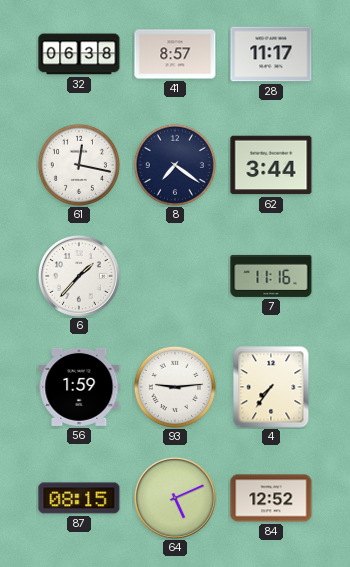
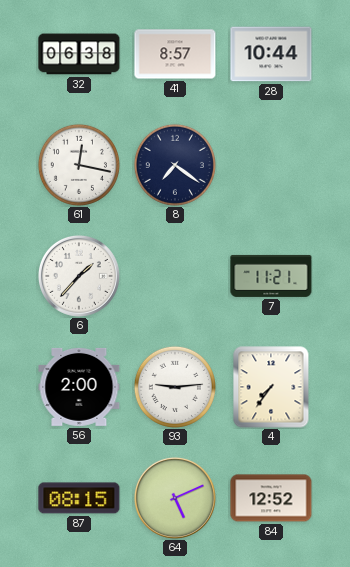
28: 11:17 -> 10:44
62: 3:44 -> none
7: 11:16 -> 11:21
56: 1:59 -> 2:00
